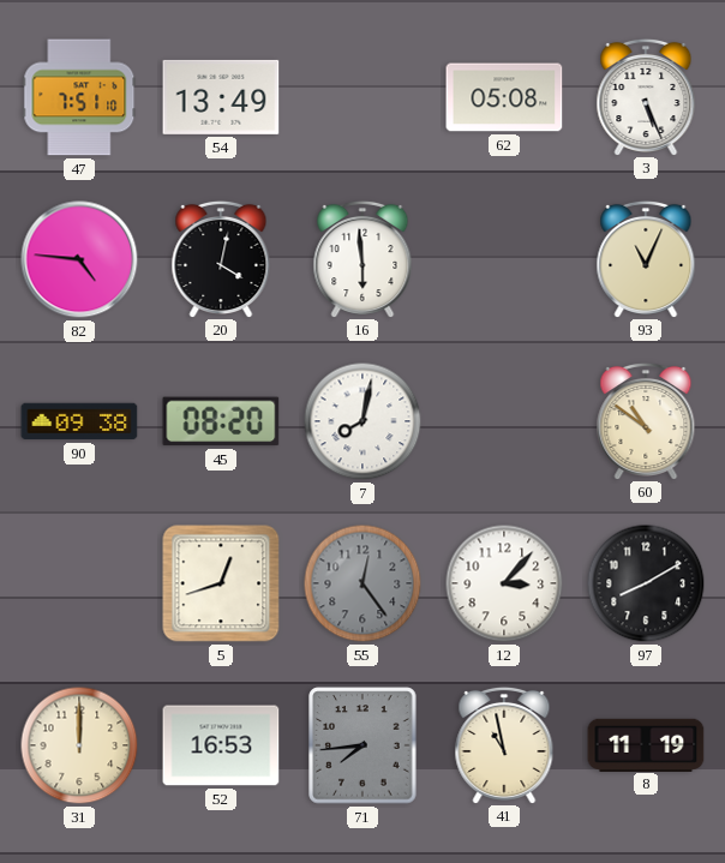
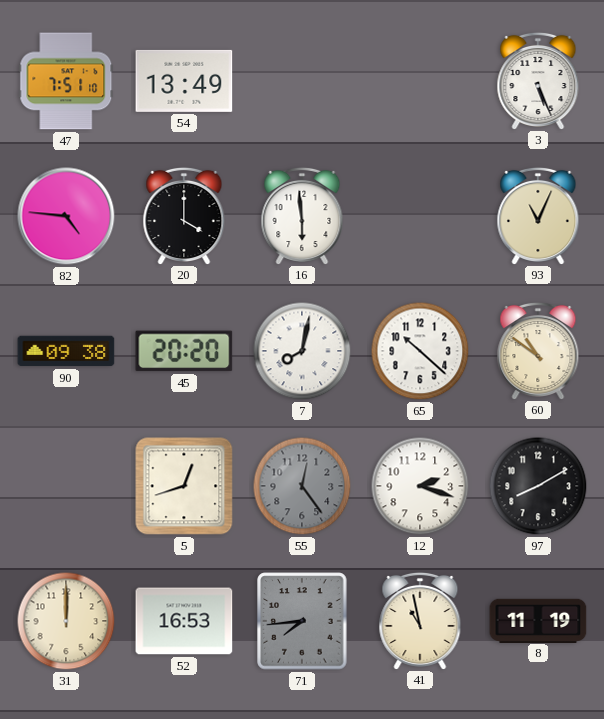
62: 05:08 -> none
20: 4:02 -> 4:00
45: 08:20 -> 20:20
65: none -> 10:22
12: 3:07 -> 2:18
